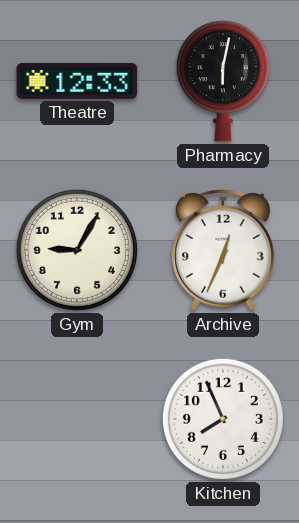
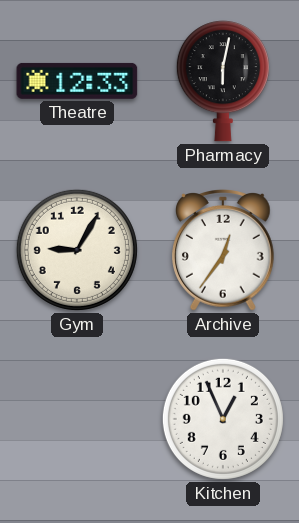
Archive: 12:34 -> 12:36
Kitchen: 7:56 -> 12:56
